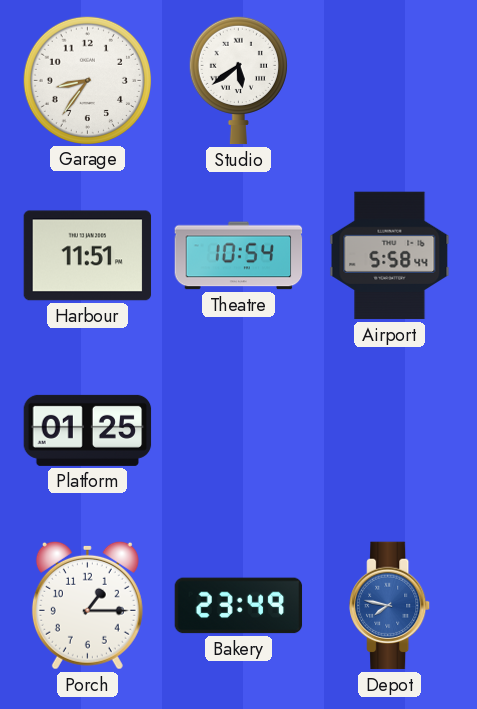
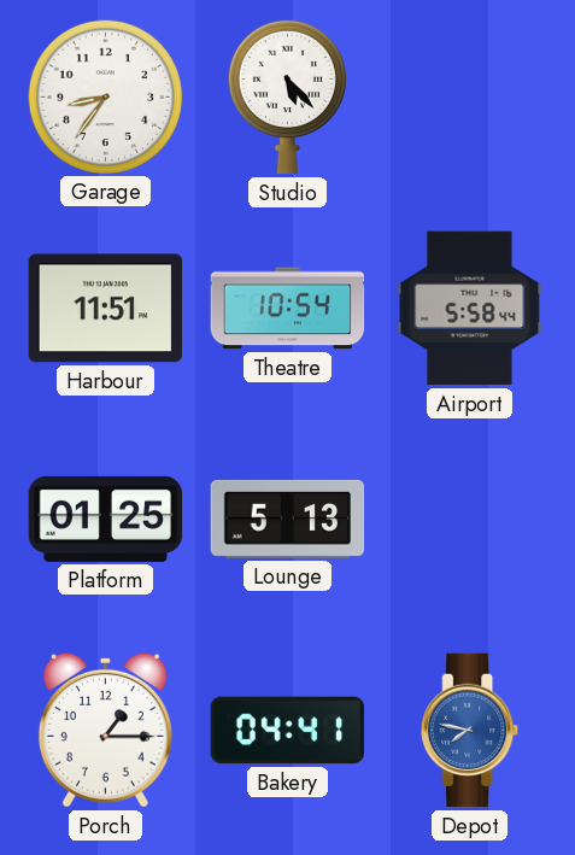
Studio: 5:39 -> 5:23
Lounge: none -> 5:13
Bakery: 23:49 -> 04:41
